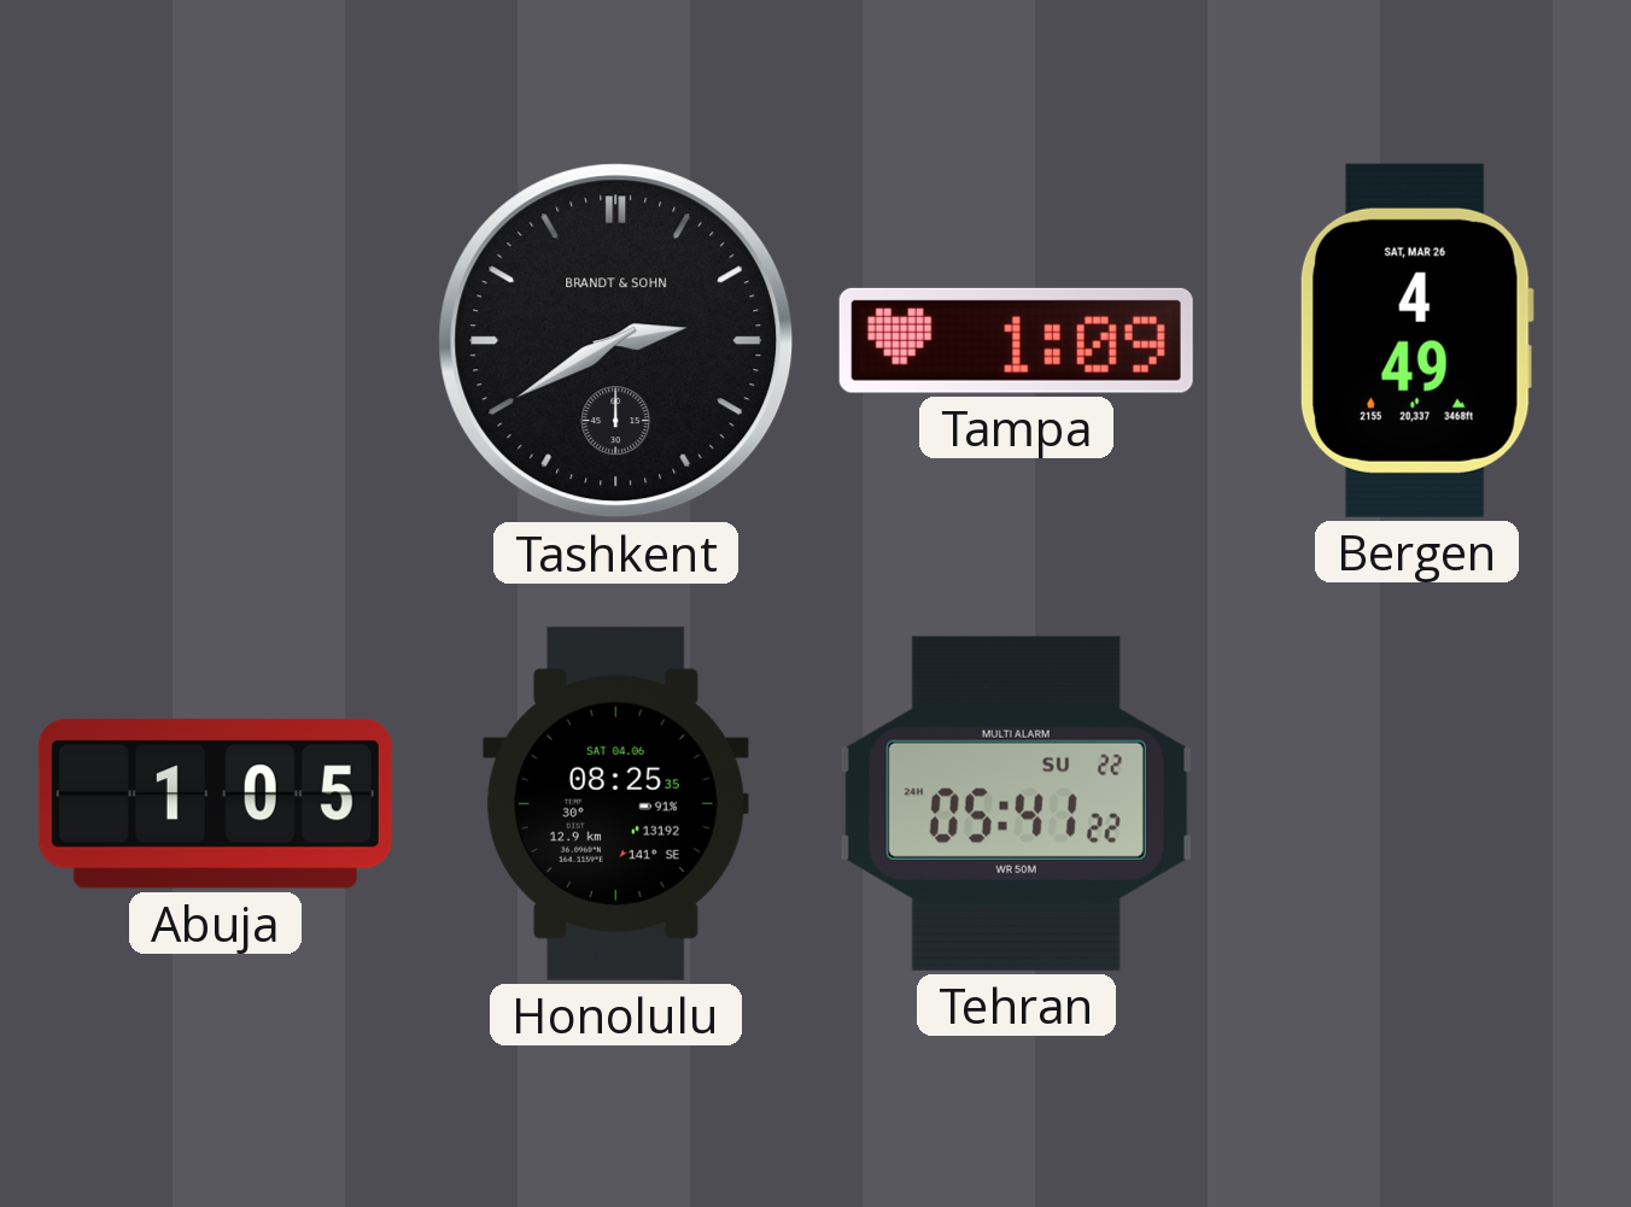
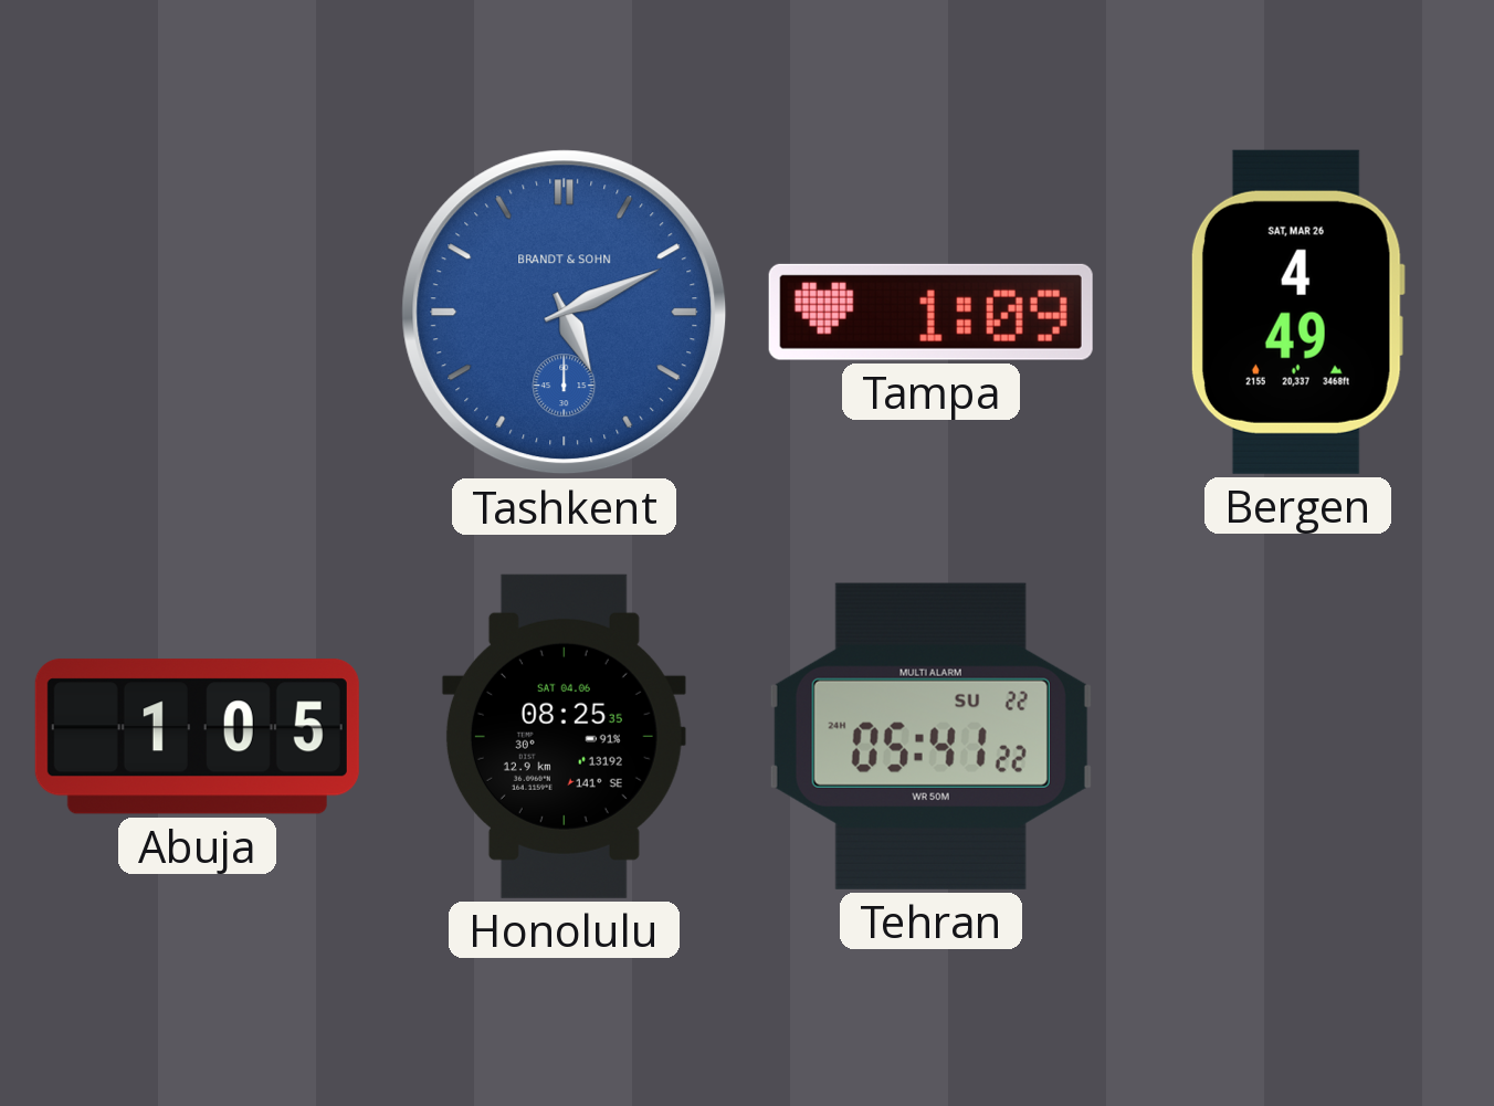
Tashkent: 2:40 -> 5:11
Tashkent dial: black -> blue
